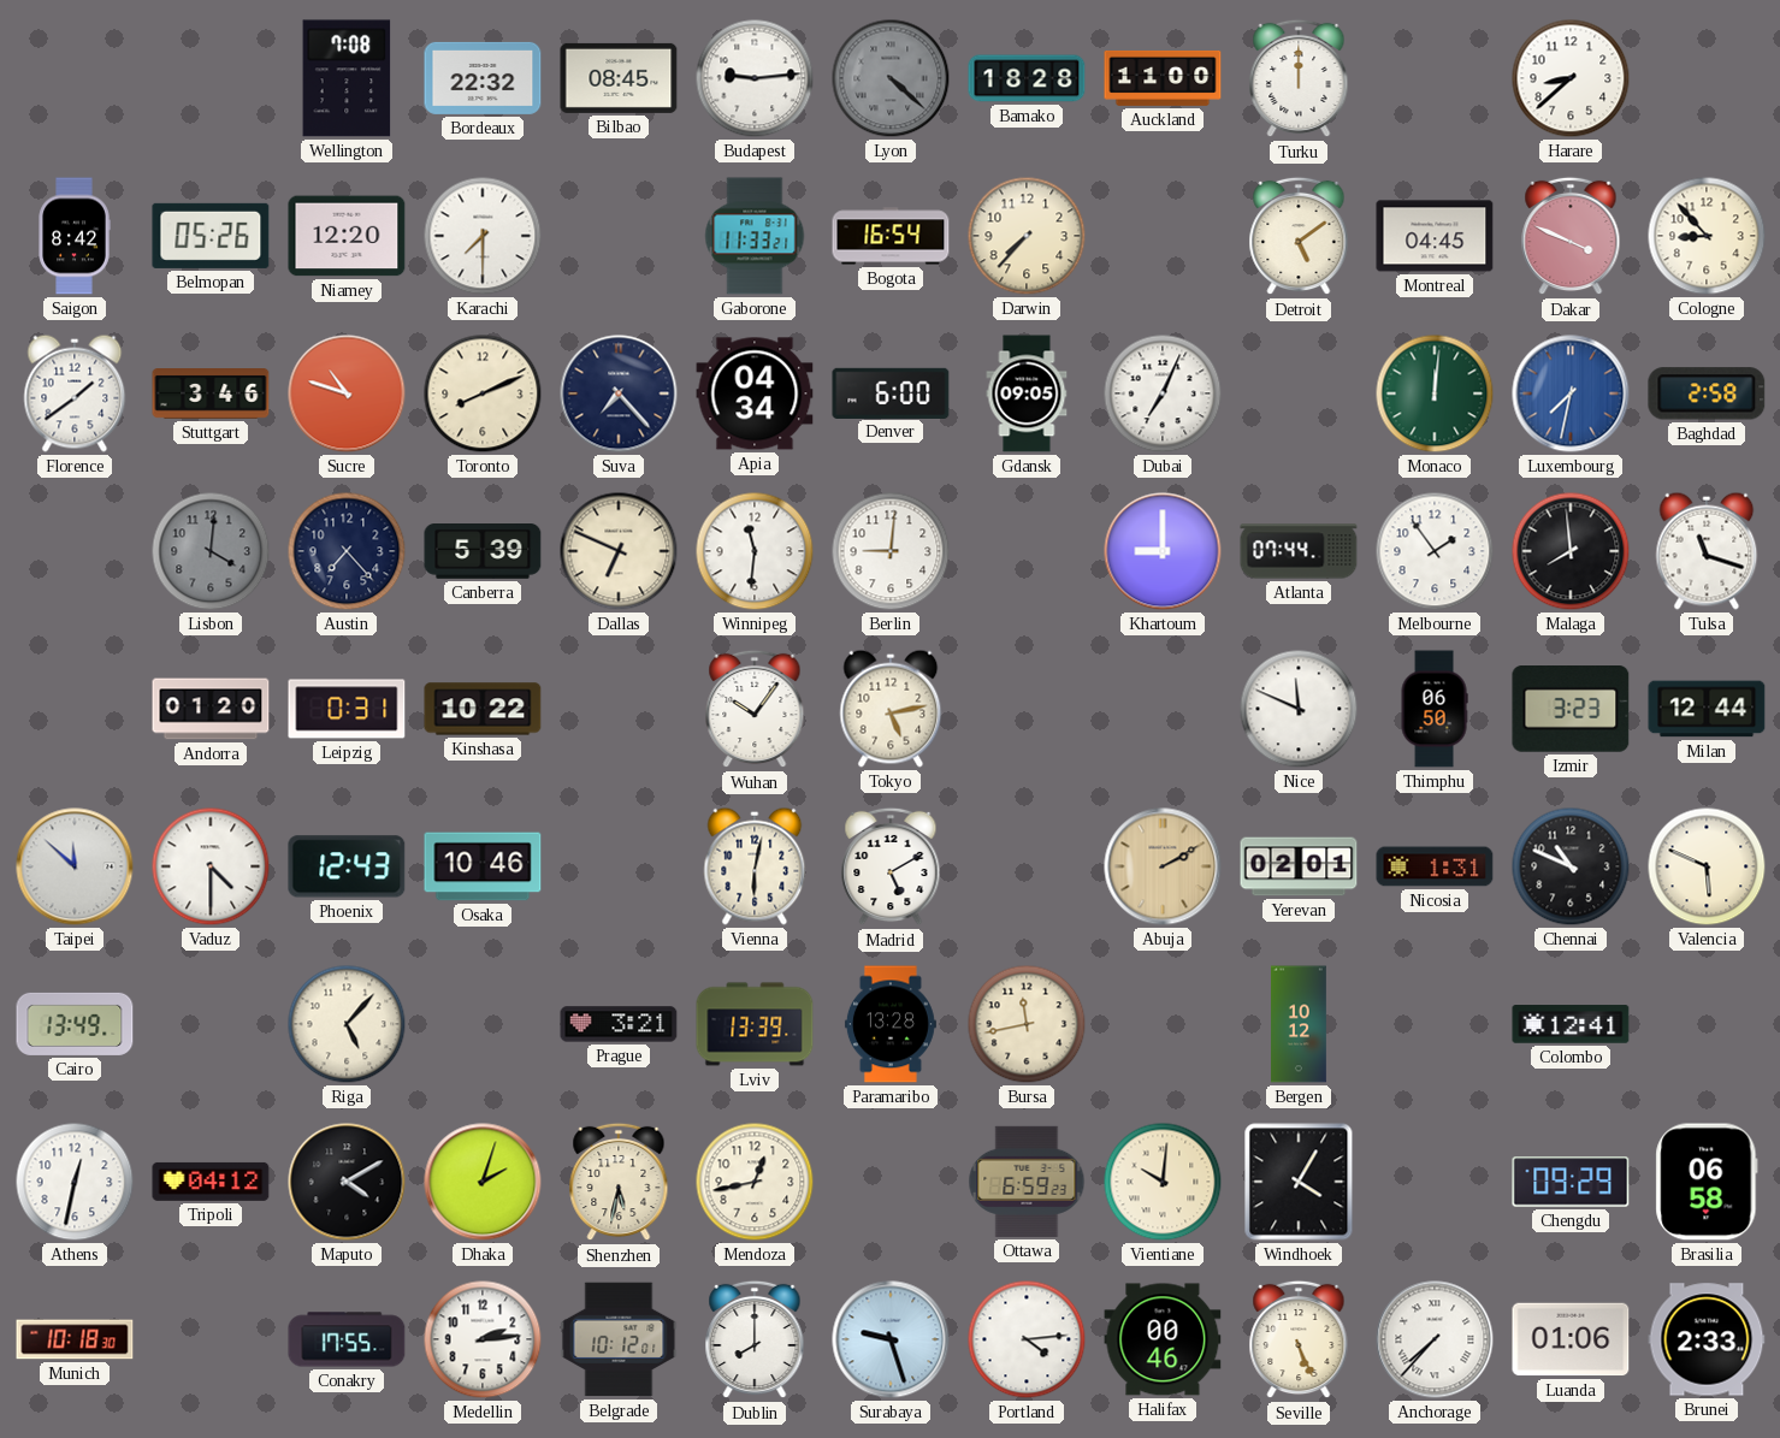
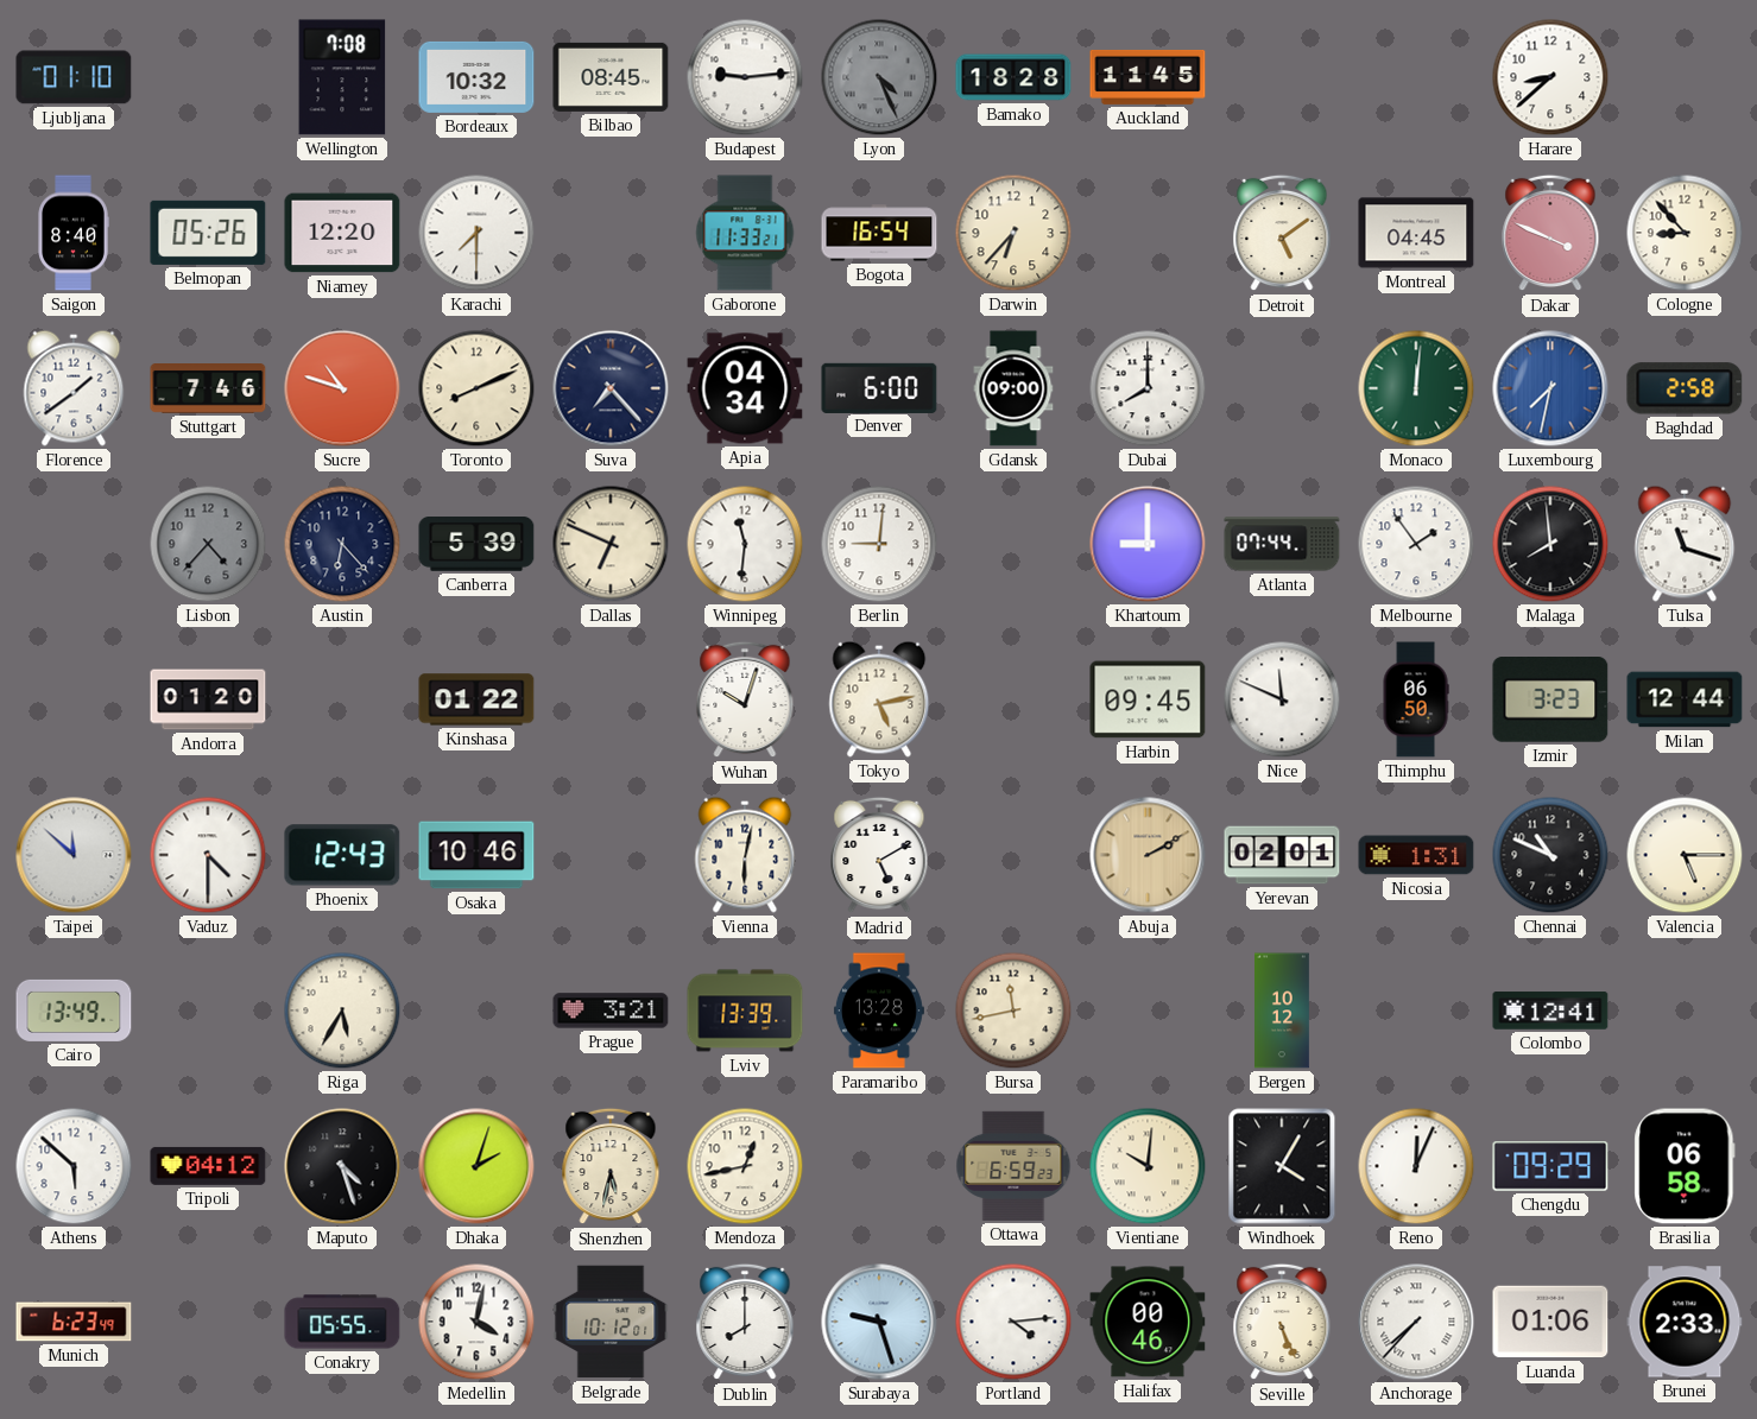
Ljubljana: none -> 01:10
Bordeaux: 22:32 -> 10:32
Lyon: 4:22 -> 4:26
Auckland: 11:00 -> 11:45
Turku: 12:00 -> none
Saigon: 8:42 -> 8:40
Darwin: 7:37 -> 6:37
Stuttgart: 3:46 -> 7:46
Gdansk: 09:05 -> 09:00
Dubai: 7:04 -> 8:00
Lisbon: 4:01 -> 4:37
Austin: 7:23 -> 6:23
Leipzig: 0:31 -> none
Kinshasa: 10:22 -> 01:22
Wuhan: 10:06 -> 10:03
Harbin: none -> 09:45
Valencia: 5:49 -> 5:15
Riga: 5:07 -> 5:35
Athens: 12:32 -> 5:52
Maputo: 4:10 -> 4:27
Reno: none -> 12:04
Munich: 10:18 -> 6:23
Conakry: 17:55 -> 05:55
Medellin: 2:14 -> 4:02
